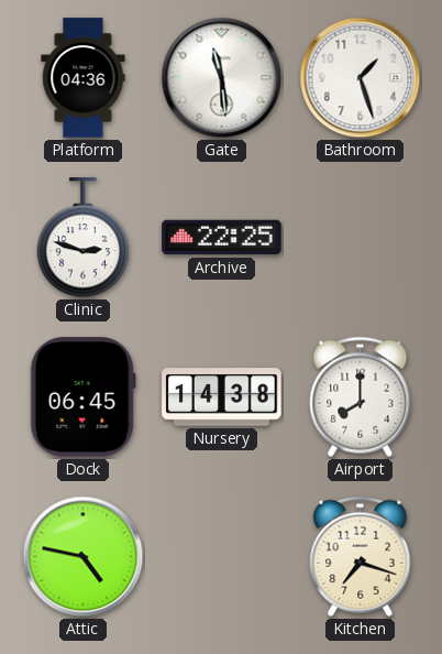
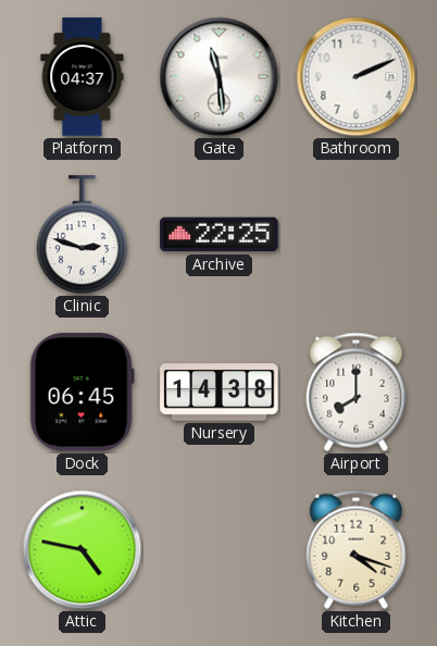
Platform: 04:36 -> 04:37
Bathroom: 1:27 -> 2:11
Kitchen: 7:18 -> 4:18
